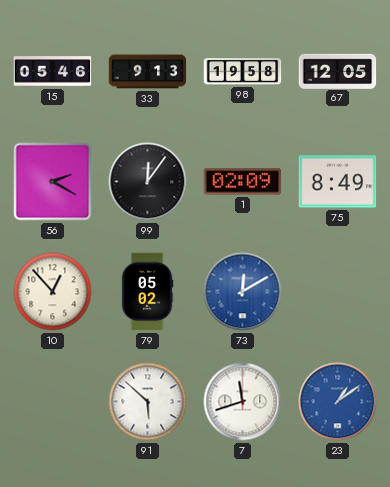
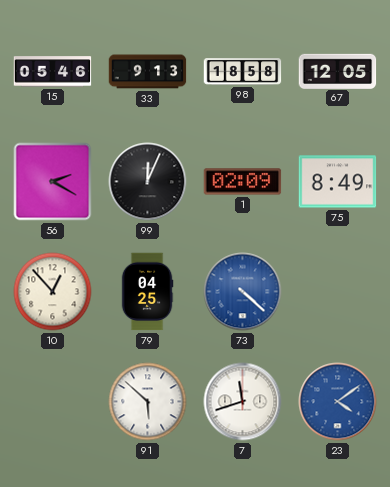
98: 19:58 -> 18:58
99: 12:06 -> 12:04
79: 05:02 -> 04:25
73: 12:10 -> 4:22
23: 1:09 -> 4:09
